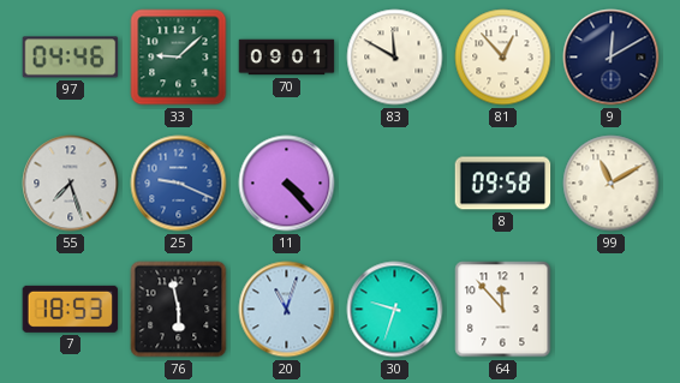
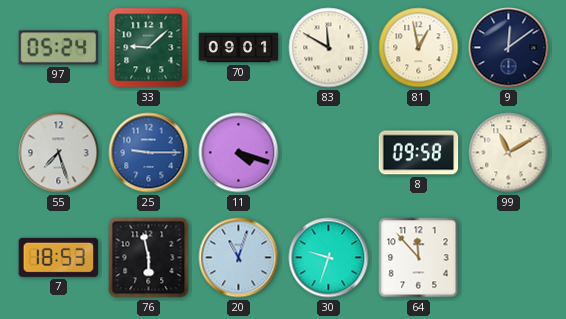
97: 04:46 -> 05:24
81: 12:53 -> 12:58
9: 12:10 -> 12:09
25: 9:19 -> 9:15
11: 4:23 -> 4:18
